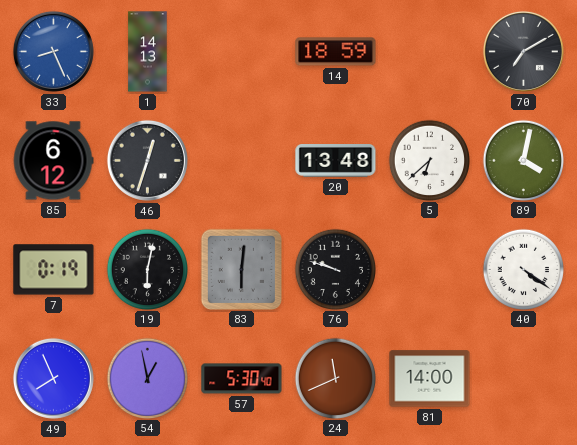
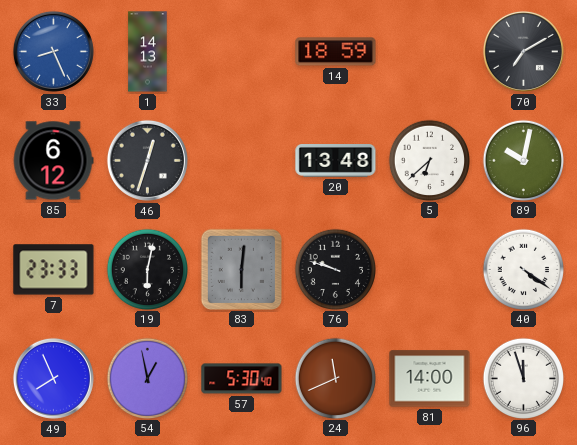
89: 4:02 -> 10:02
7: 0:19 -> 23:33
96: none -> 11:57
